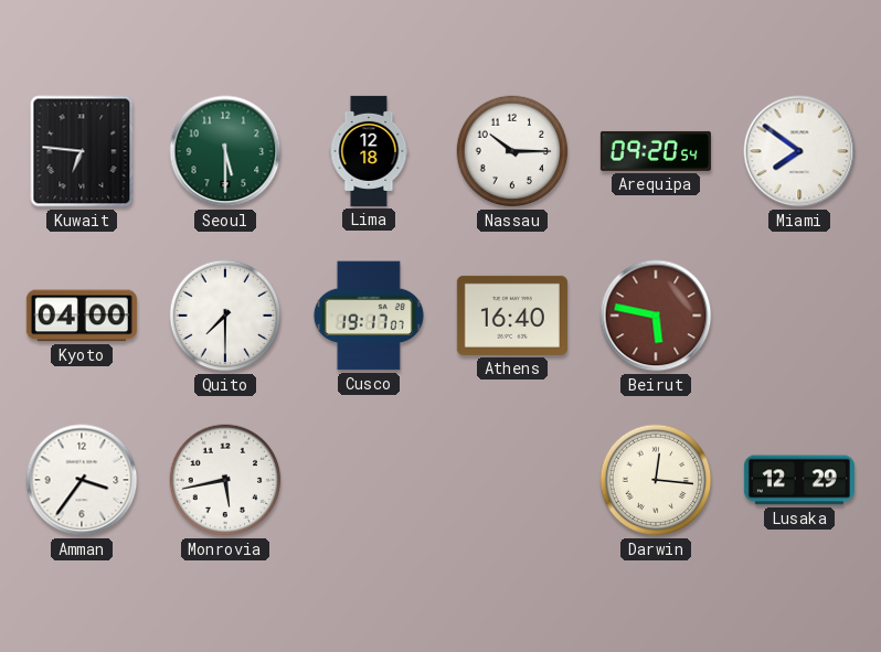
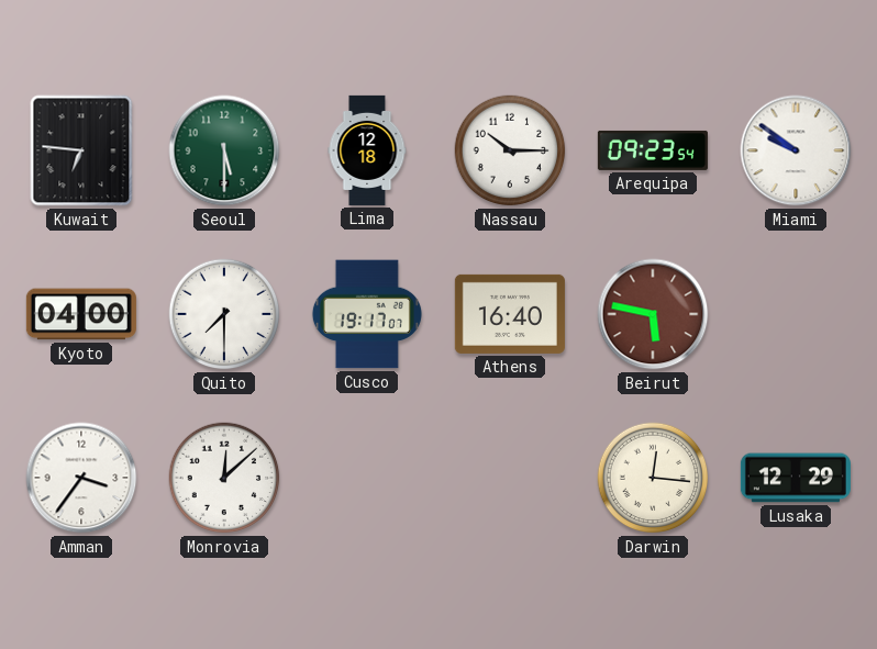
Arequipa: 09:20 -> 09:23
Miami: 7:51 -> 9:51
Monrovia: 5:43 -> 12:08
